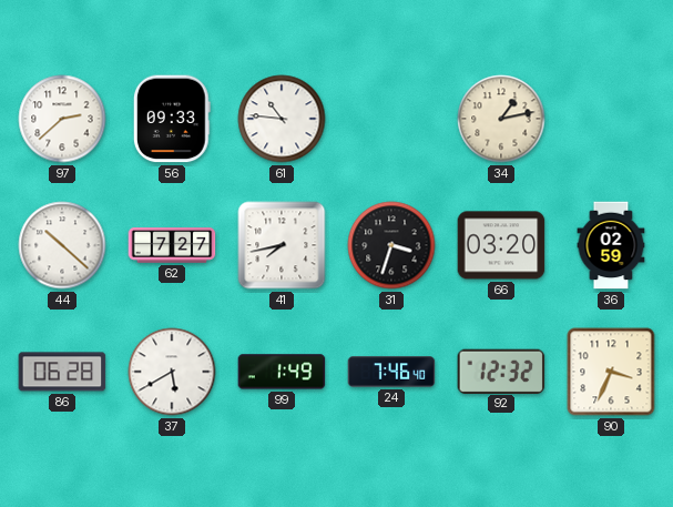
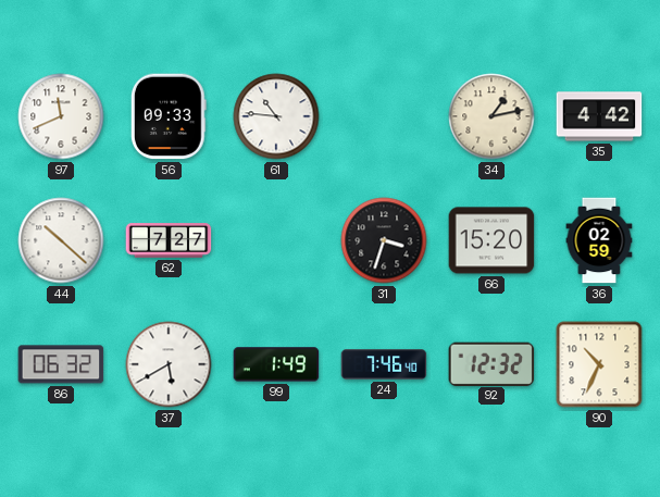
97: 2:38 -> 11:41
35: none -> 4:42
41: 7:43 -> none
66: 03:20 -> 15:20
86: 06:28 -> 06:32
90: 3:34 -> 10:34
